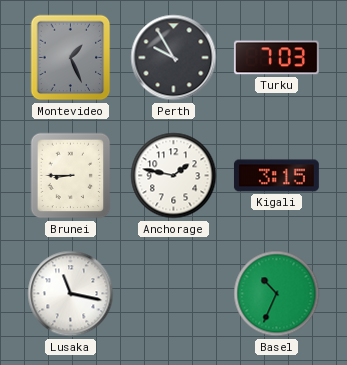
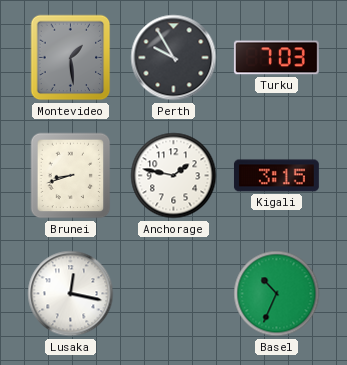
Montevideo: 1:26 -> 1:29
Brunei: 8:45 -> 8:42
Lusaka: 11:17 -> 12:17
